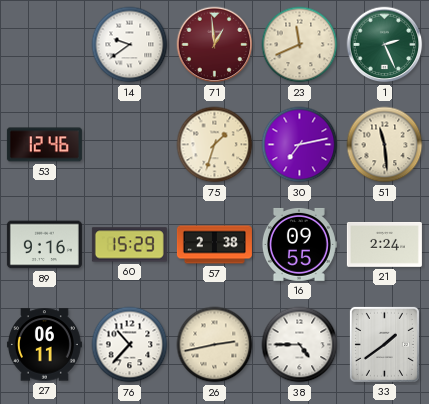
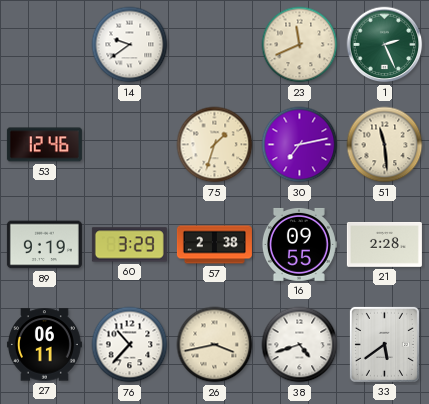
71: 12:59 -> none
89: 9:16 -> 9:19
60: 15:29 -> 3:29
21: 2:24 -> 2:28
26: 2:43 -> 3:43
38: 4:45 -> 4:42
33: 1:39 -> 5:39
